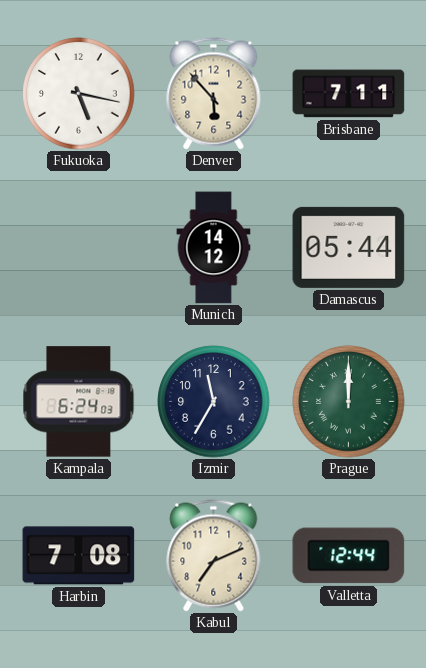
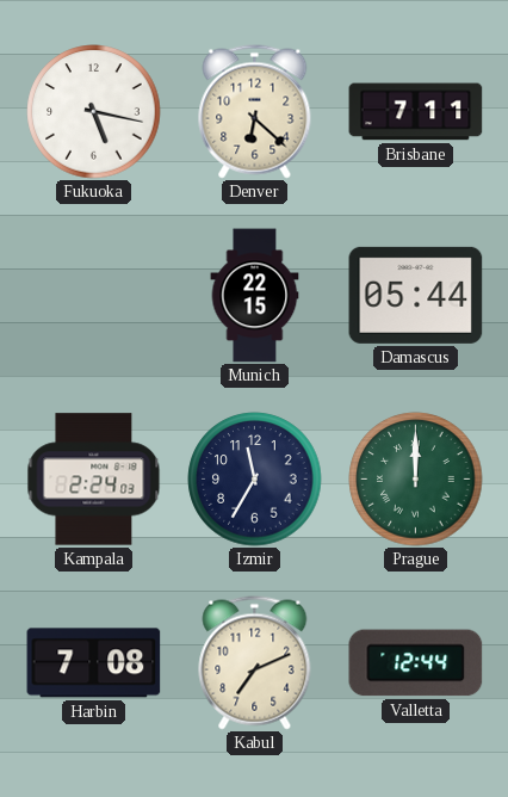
Denver: 5:53 -> 6:22
Munich: 14:12 -> 22:15
Kampala: 6:24 -> 2:24
